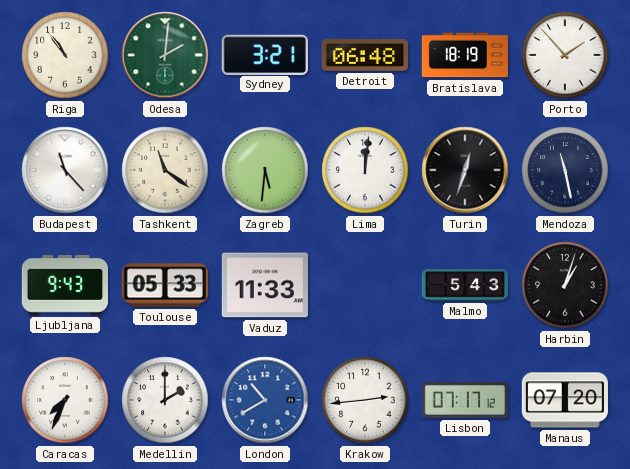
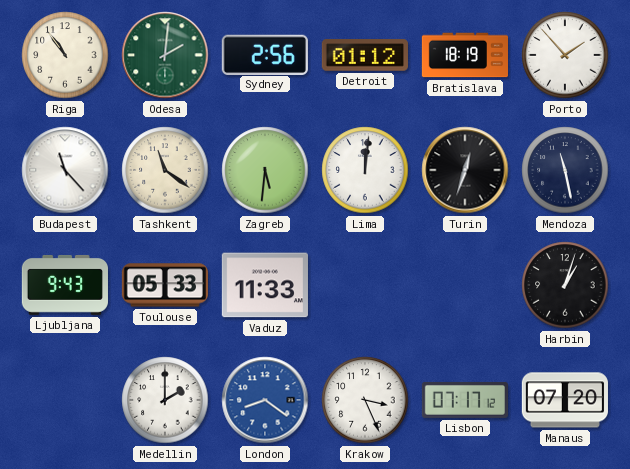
Sydney: 3:21 -> 2:56
Detroit: 06:48 -> 01:12
Malmo: 5:43 -> none
Caracas: 7:34 -> none
London: 10:40 -> 8:21
Krakow: 2:44 -> 3:26
